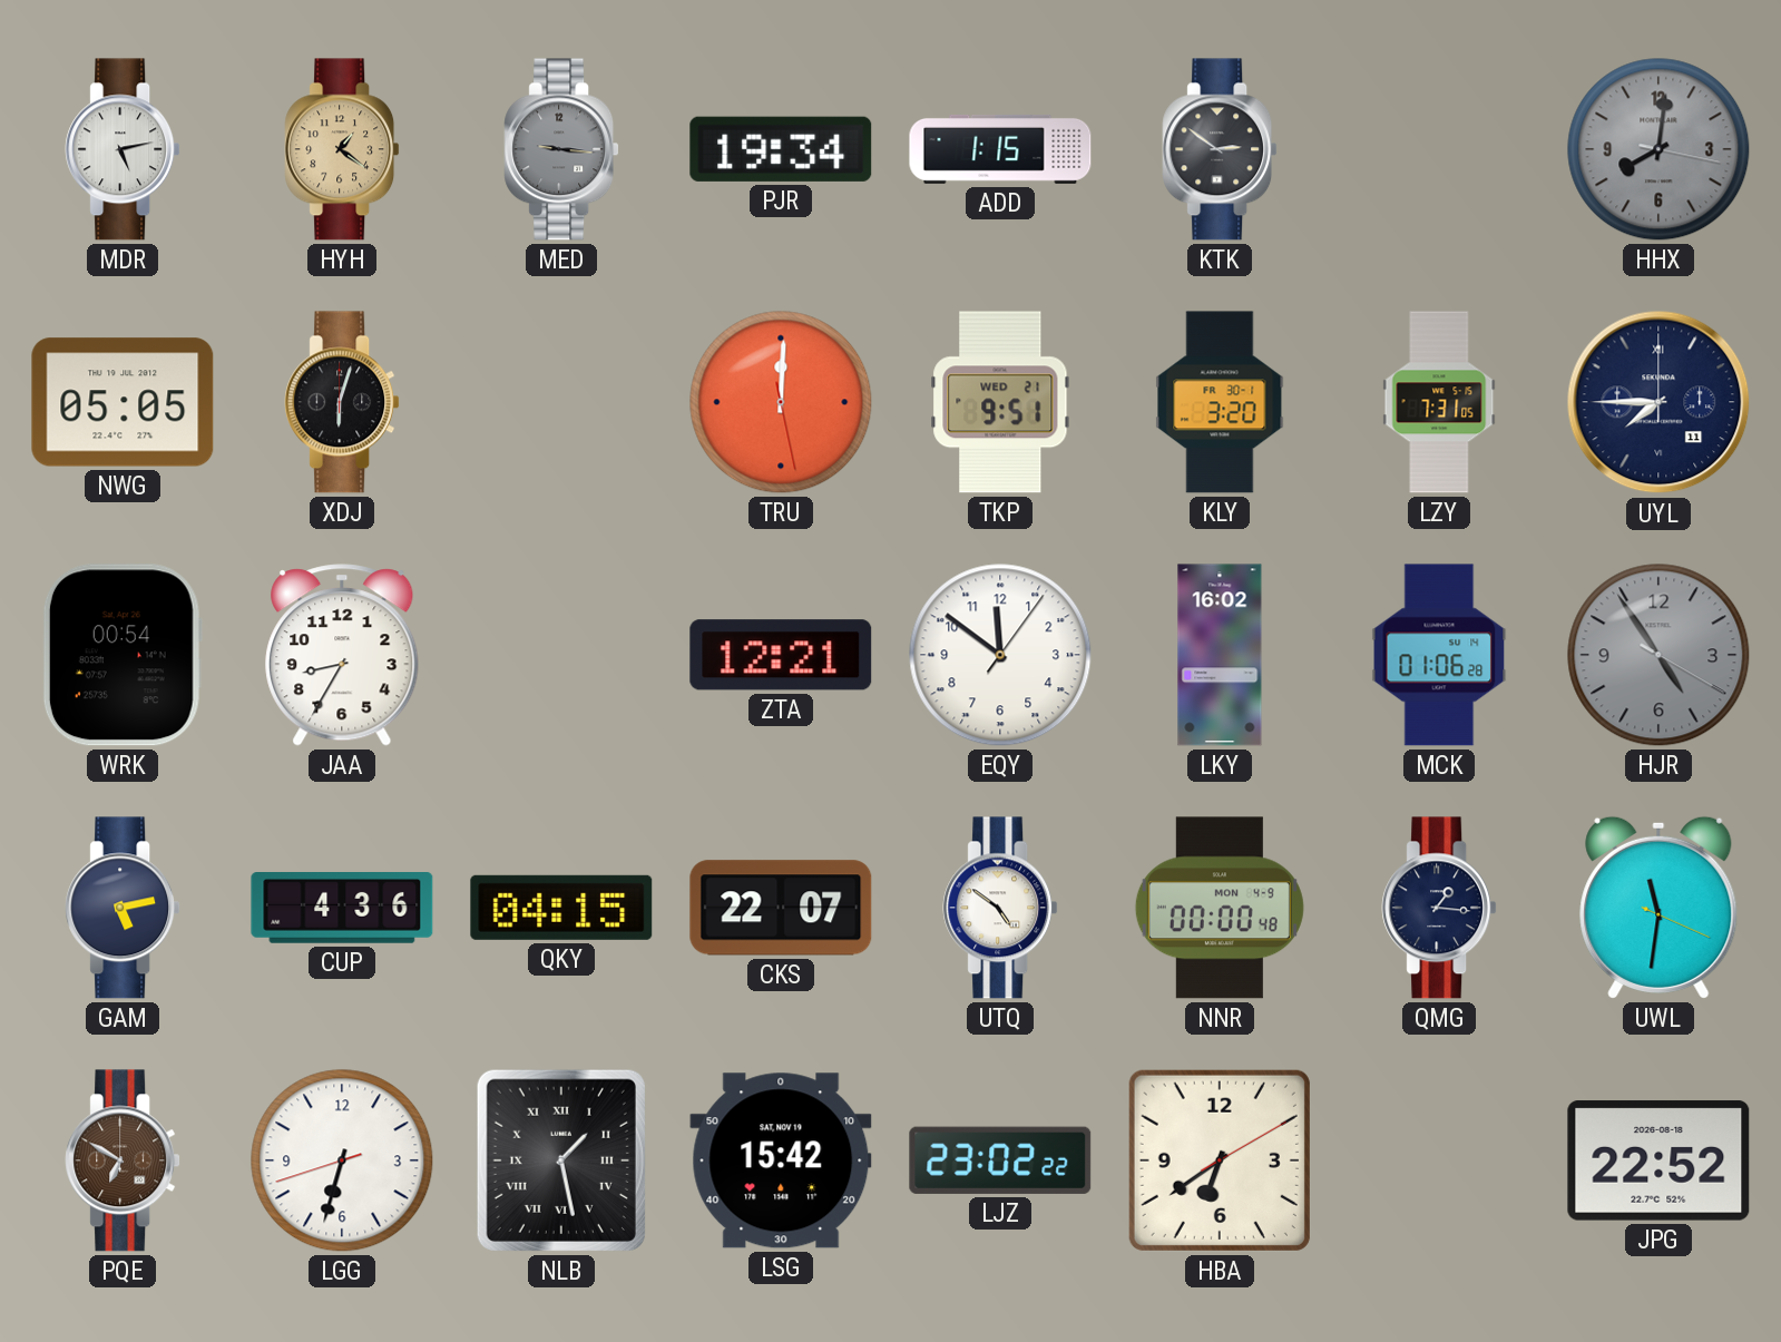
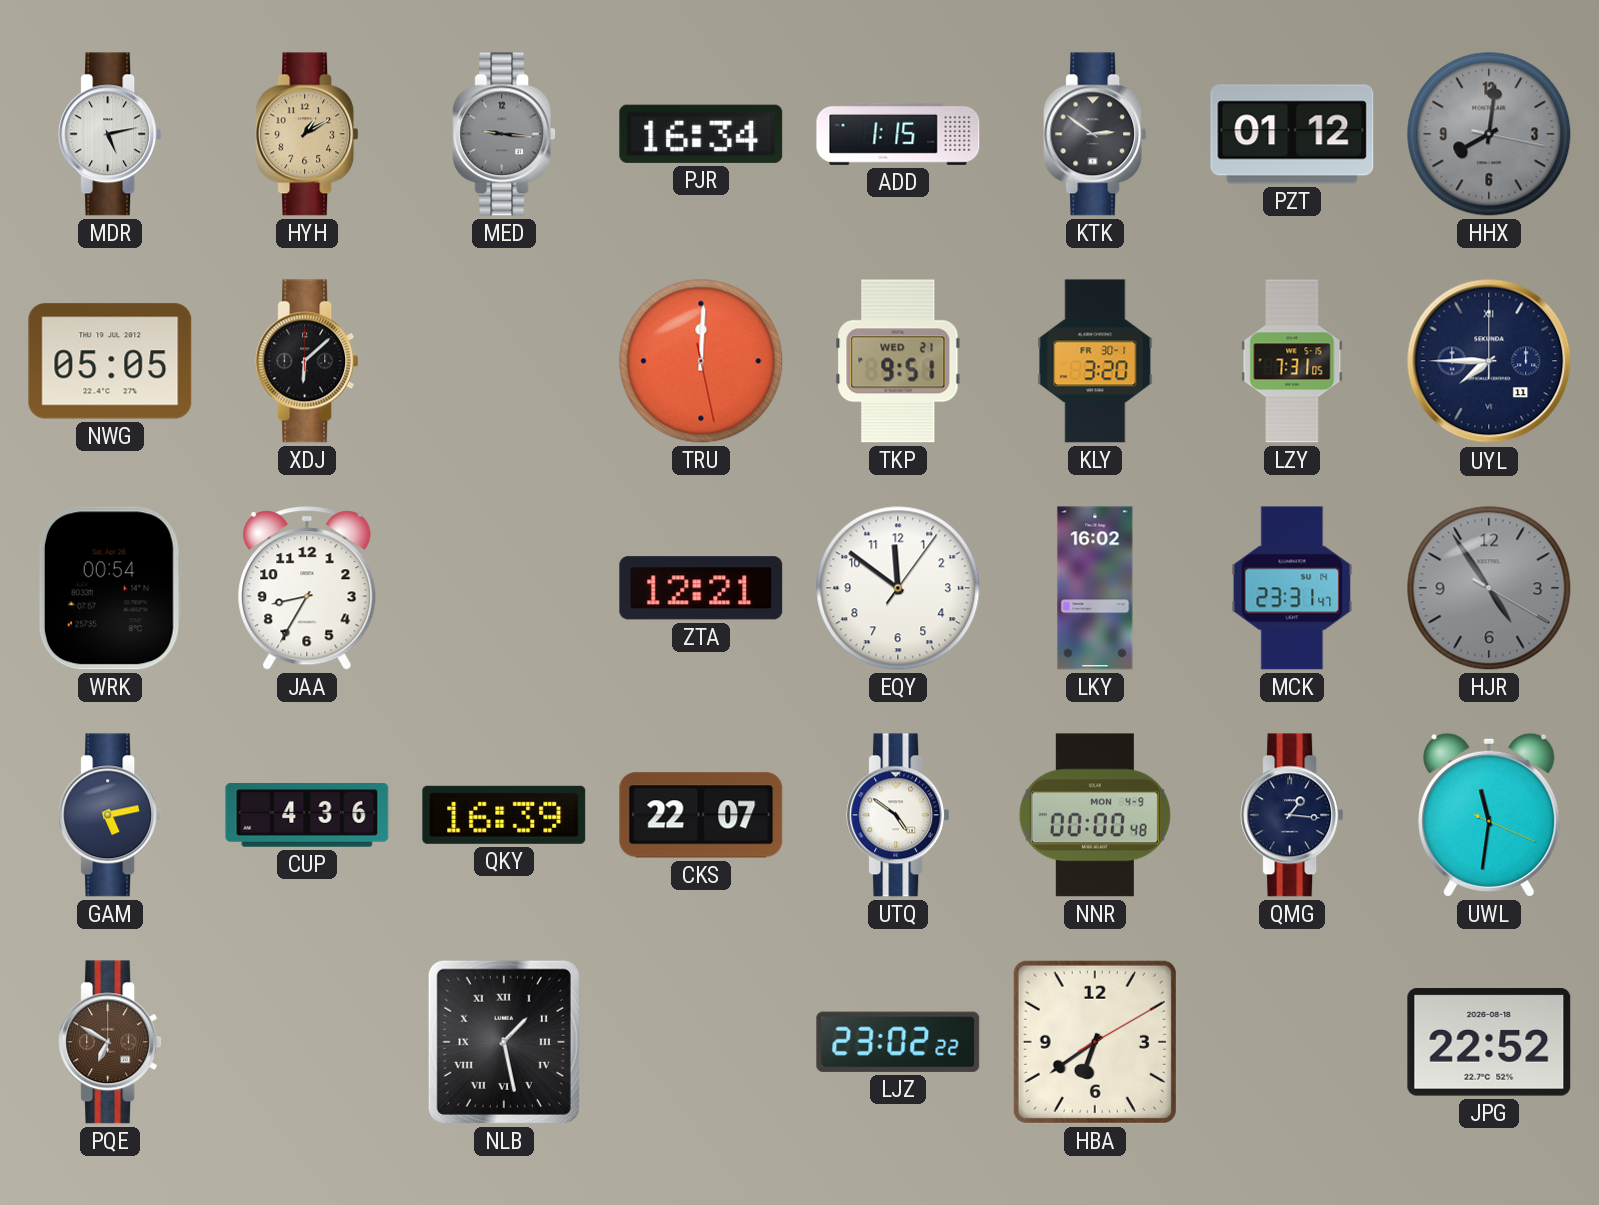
HYH: 1:21 -> 1:10
PJR: 19:34 -> 16:34
PZT: none -> 01:12
XDJ: 6:03 -> 6:08
MCK: 01:06 -> 23:31
QKY: 04:15 -> 16:39
LGG: 6:32 -> none
LSG: 15:42 -> none
